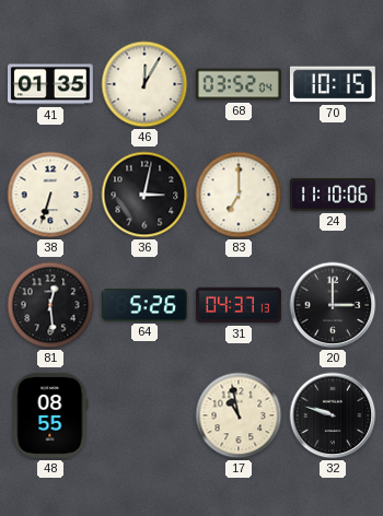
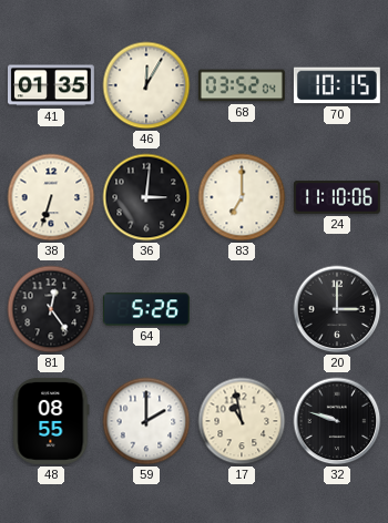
36: 3:02 -> 3:01
81: 12:29 -> 12:24
31: 04:37 -> none
59: none -> 2:00
